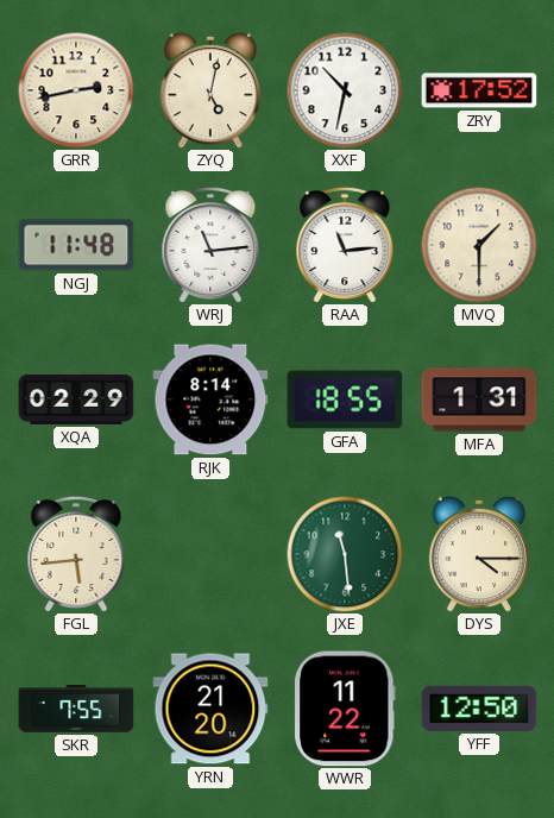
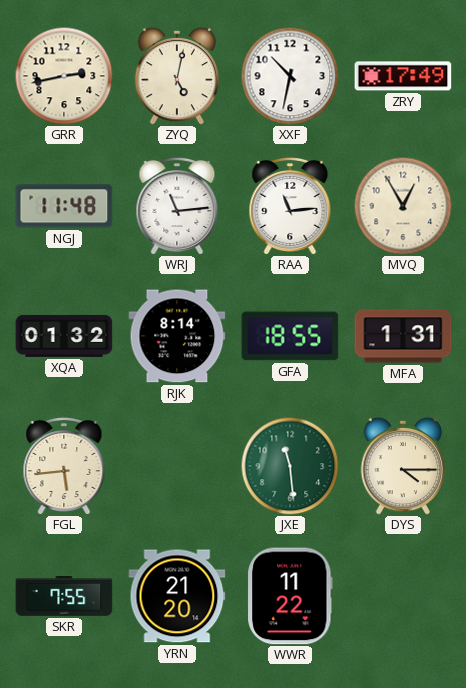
ZRY: 17:52 -> 17:49
MVQ: 1:30 -> 12:55
XQA: 02:29 -> 01:32
YFF: 12:50 -> none
